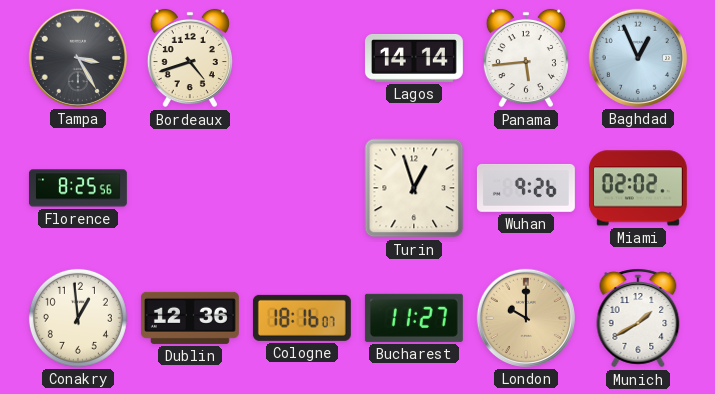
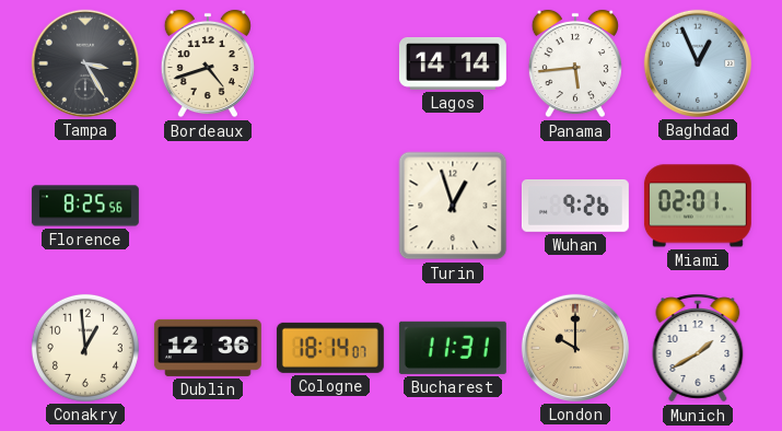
Miami: 02:02 -> 02:01
Cologne: 18:16 -> 18:14
Bucharest: 11:27 -> 11:31
